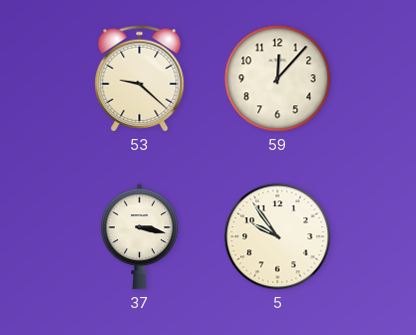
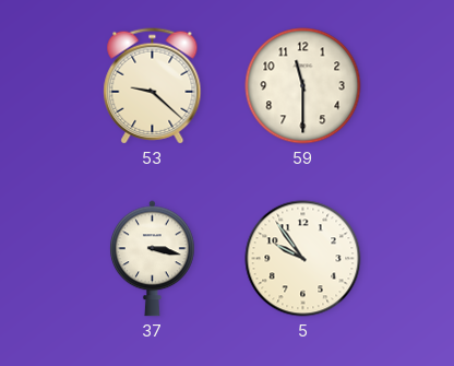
59: 12:07 -> 11:30
